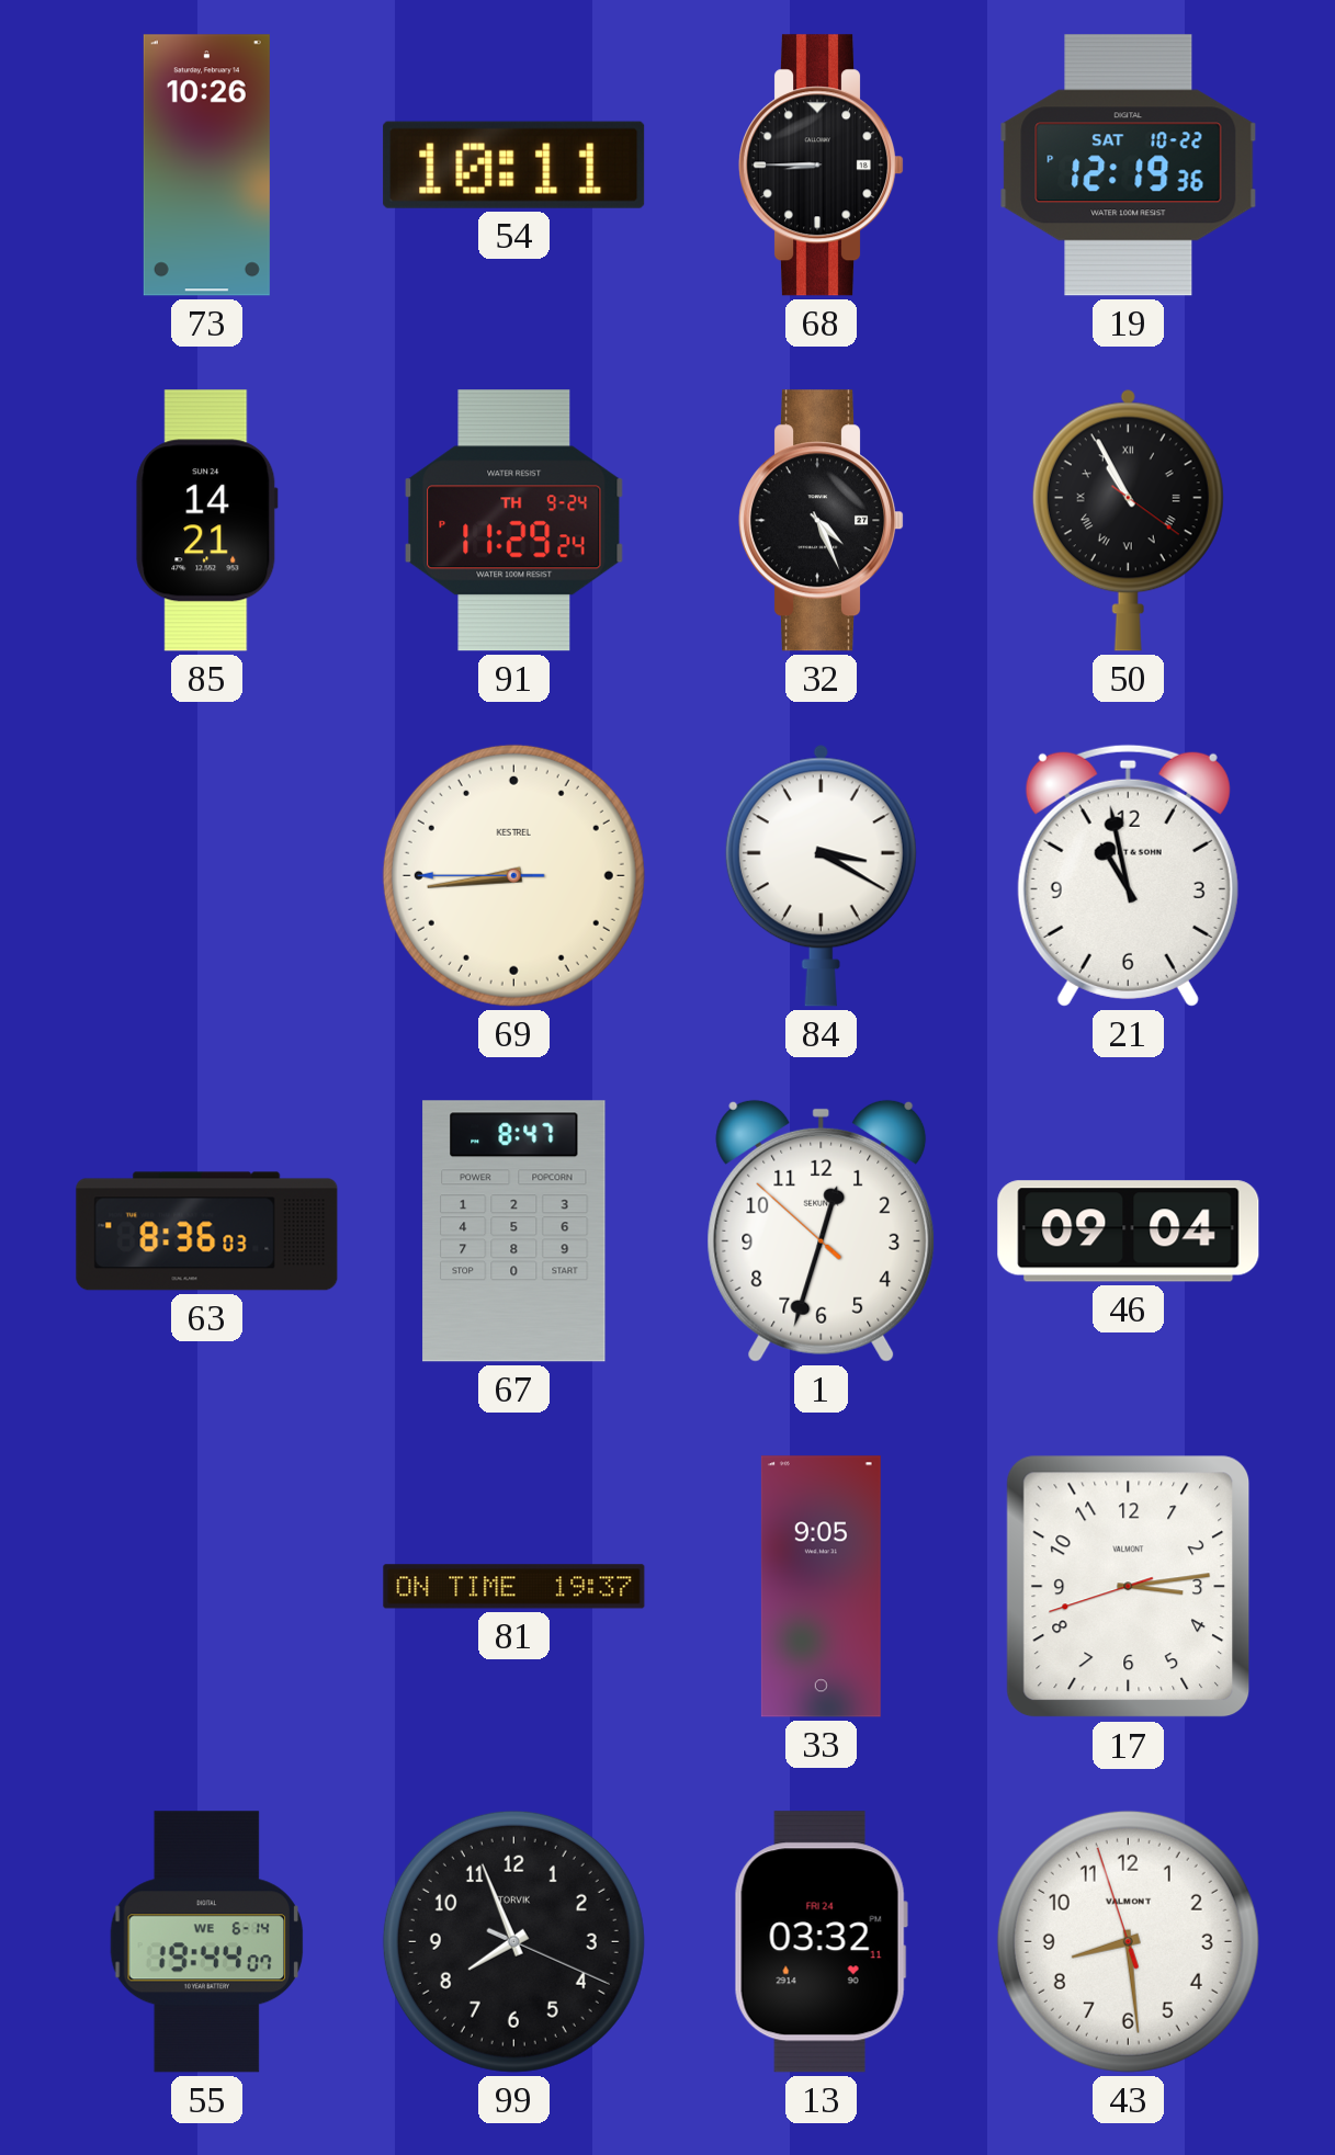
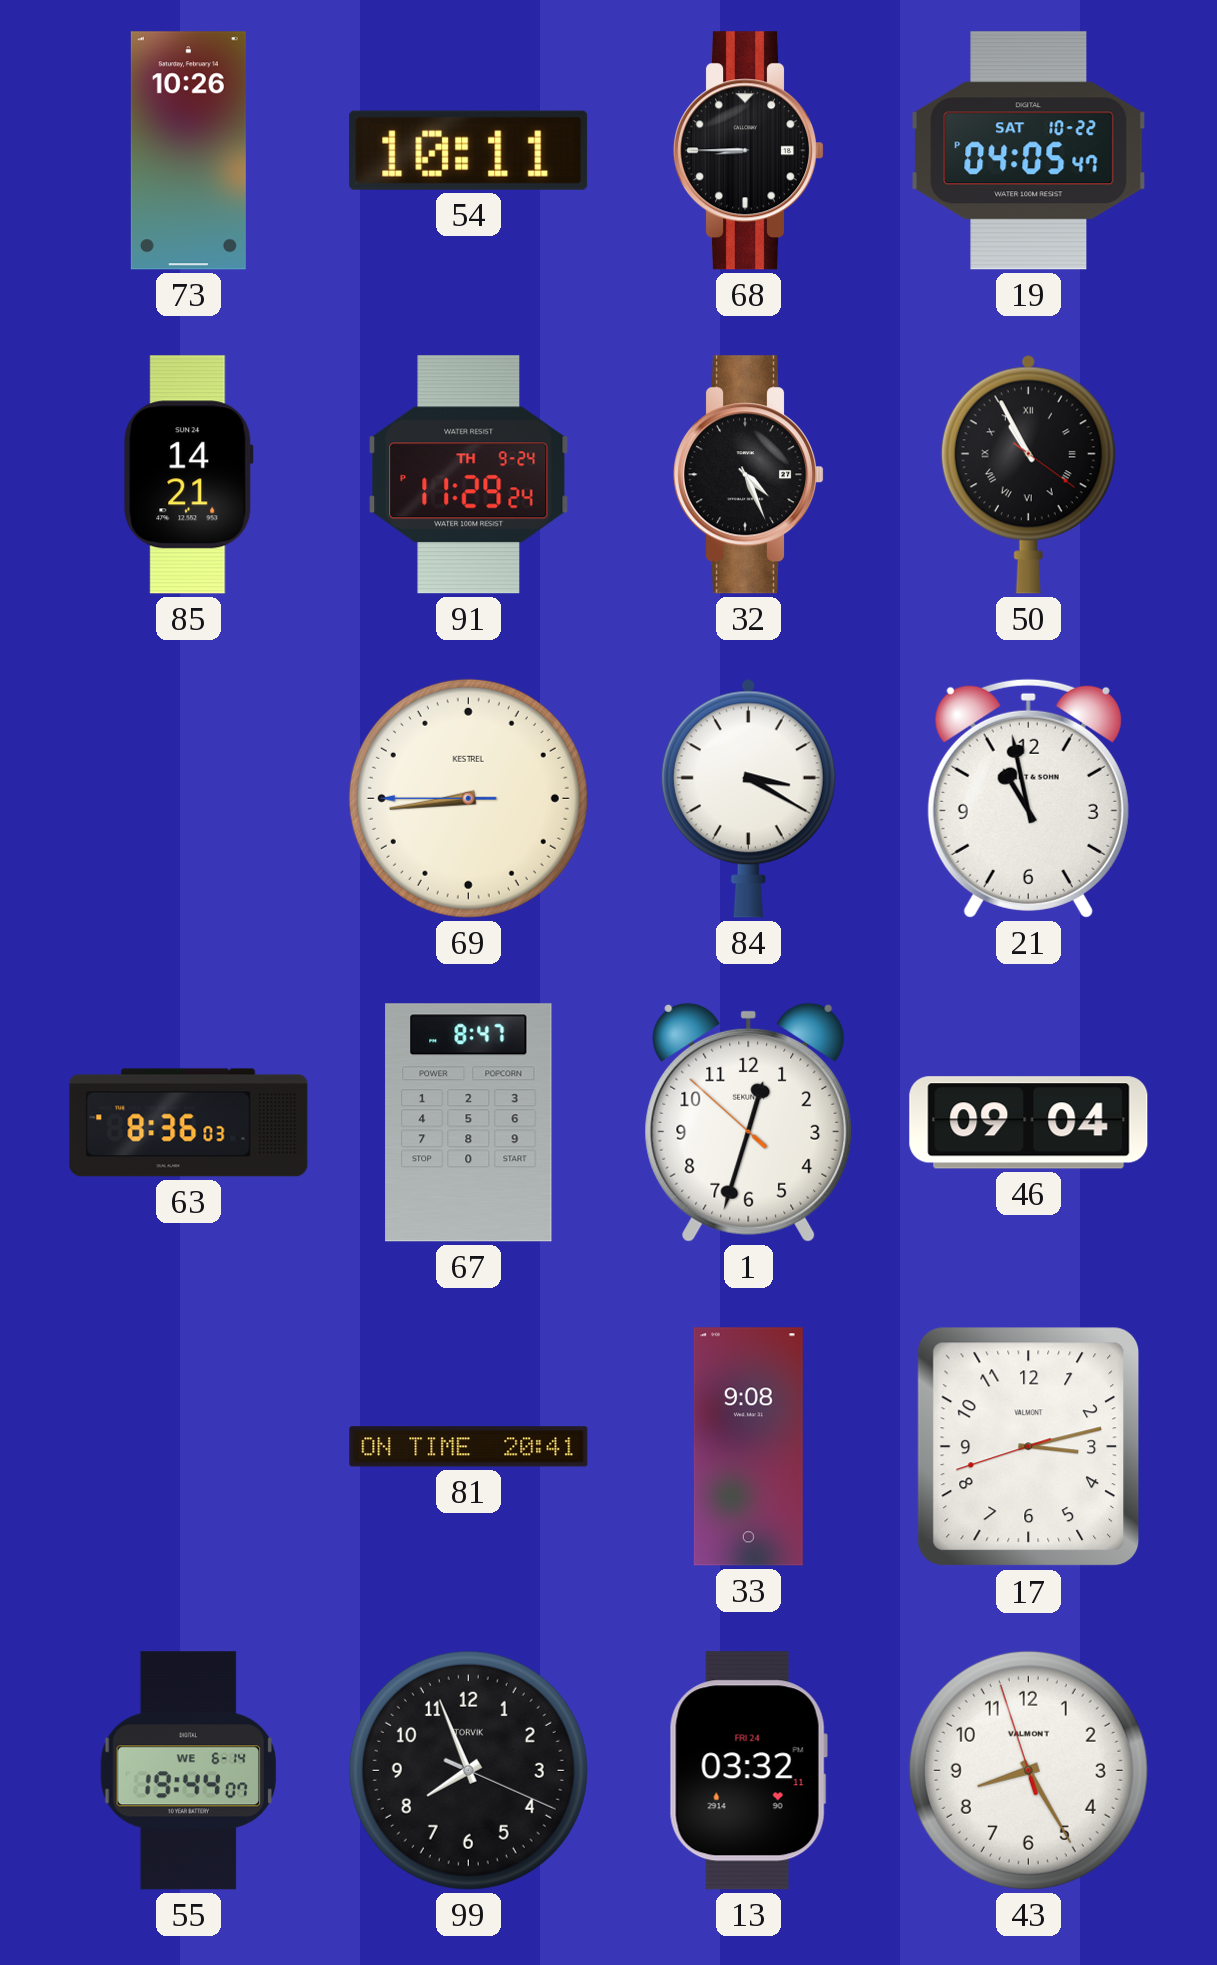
19: 12:19 -> 04:05
81: 19:37 -> 20:41
33: 9:05 -> 9:08
17: 3:13 -> 3:12
43: 8:28 -> 8:24
